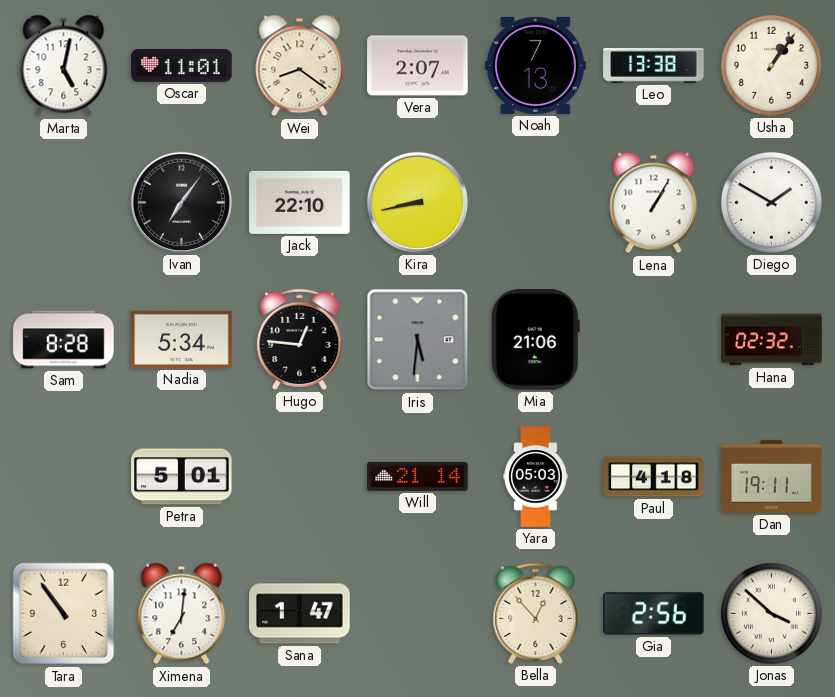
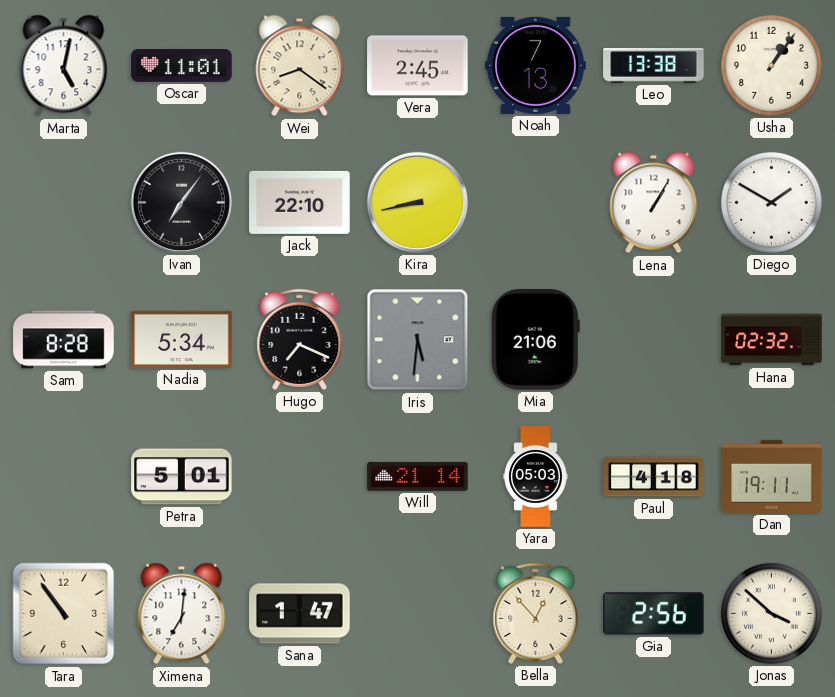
Vera: 2:07 -> 2:45
Hugo: 12:46 -> 7:19
